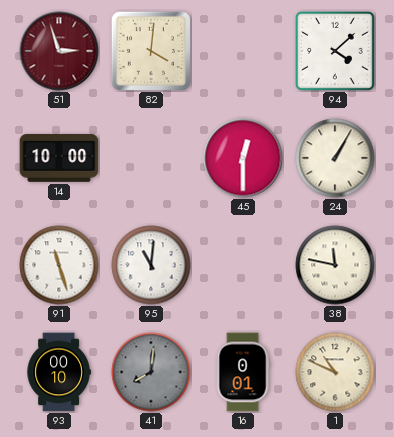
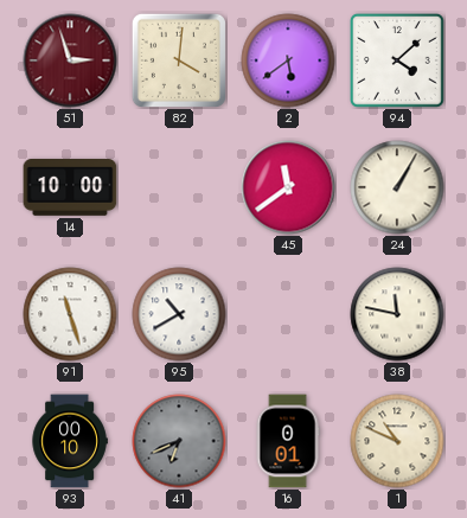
2: none -> 5:39
45: 12:30 -> 11:39
95: 11:01 -> 10:40
41: 8:01 -> 6:41
